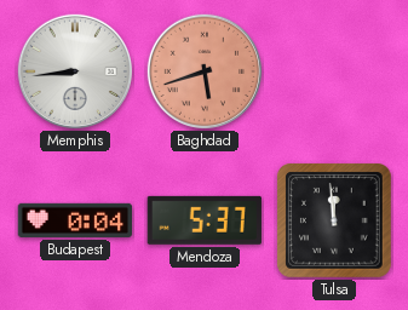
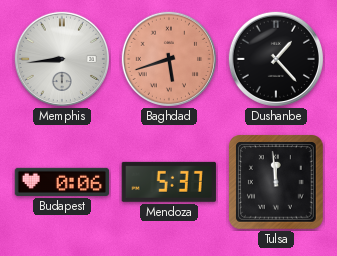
Dushanbe: none -> 1:23
Budapest: 0:04 -> 0:06
